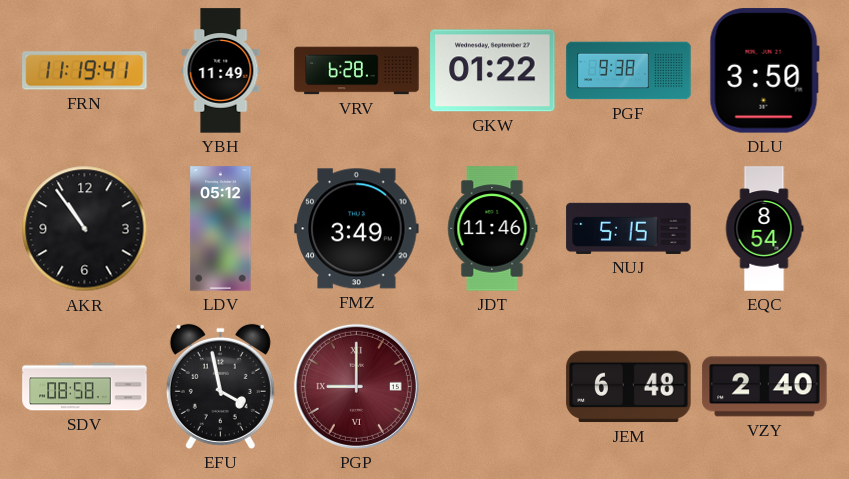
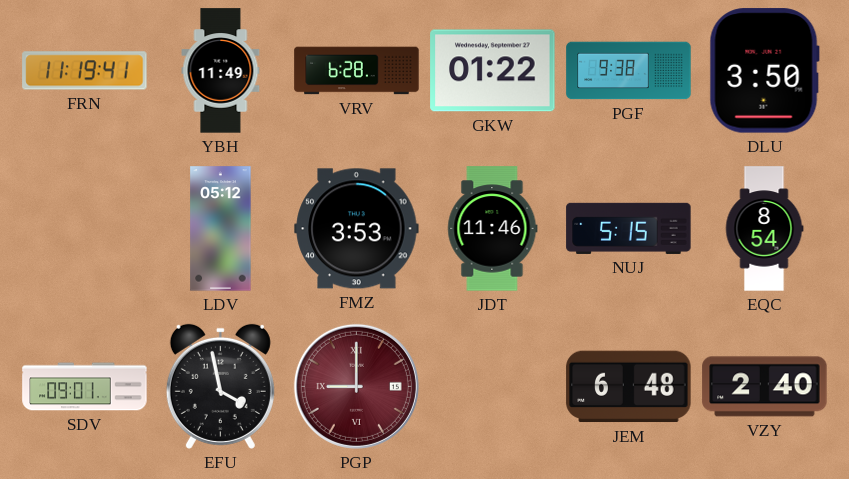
AKR: 10:54 -> none
FMZ: 3:49 -> 3:53
SDV: 08:58 -> 09:01
